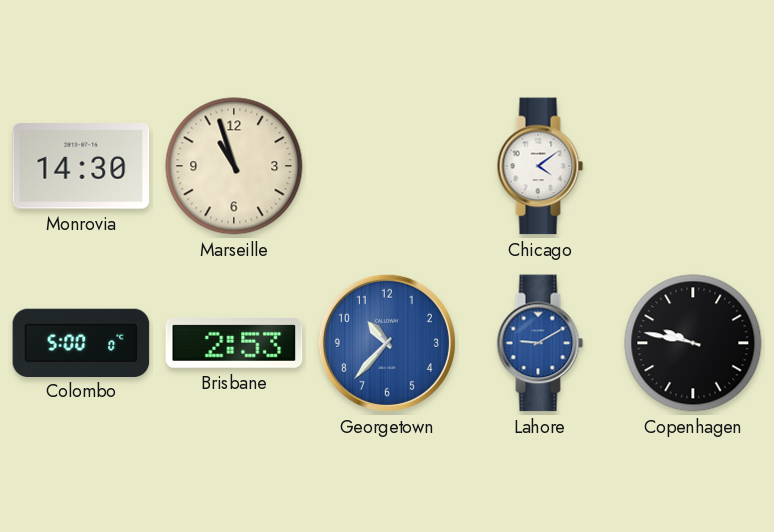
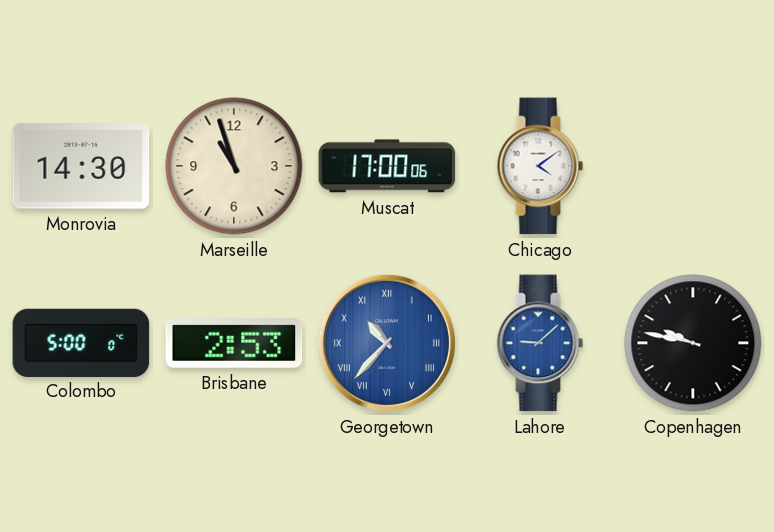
Muscat: none -> 17:00
Georgetown numerals: Arabic -> Roman
Lahore: 9:10 -> 9:08
